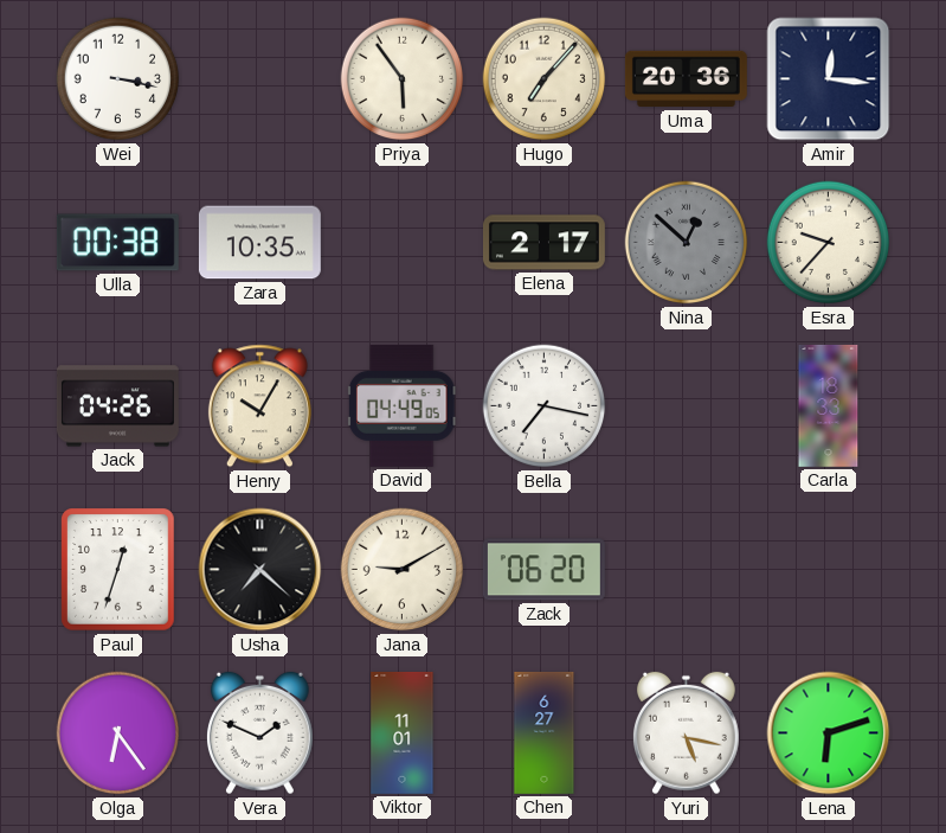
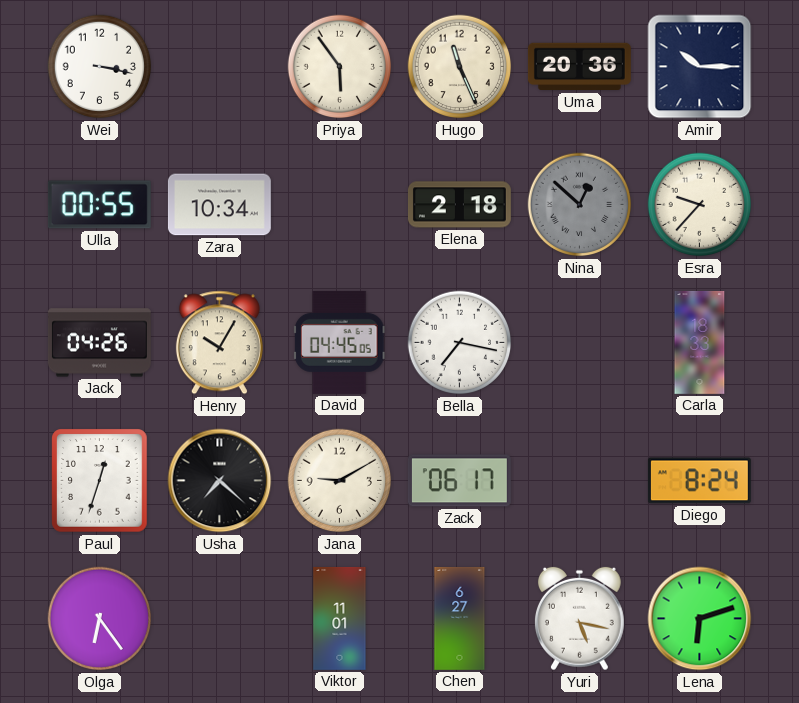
Hugo: 7:07 -> 11:26
Amir: 12:16 -> 10:15
Ulla: 00:38 -> 00:55
Zara: 10:35 -> 10:34
Elena: 2:17 -> 2:18
David: 04:49 -> 04:45
Zack: 06:20 -> 06:17
Diego: none -> 8:24
Vera: 1:49 -> none
